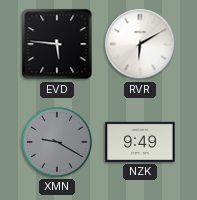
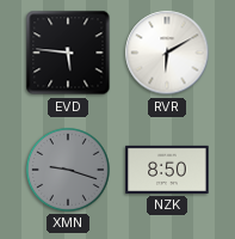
XMN: 9:20 -> 9:18
NZK: 9:49 -> 8:50
